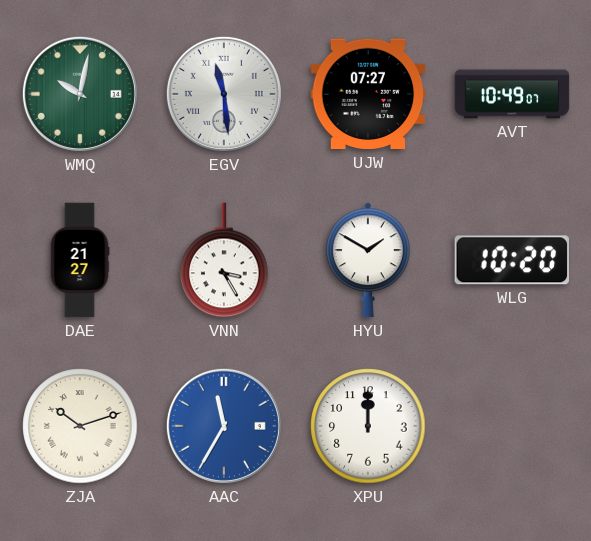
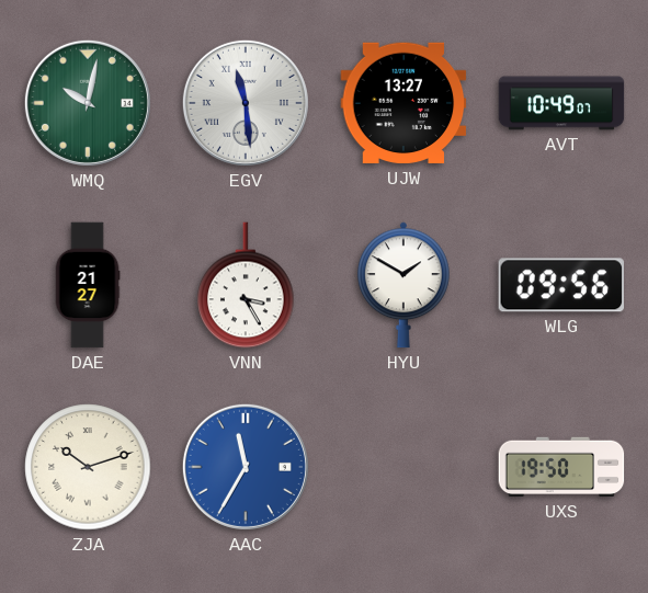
UJW: 07:27 -> 13:27
WLG: 10:20 -> 09:56
XPU: 12:00 -> none
UXS: none -> 19:50
